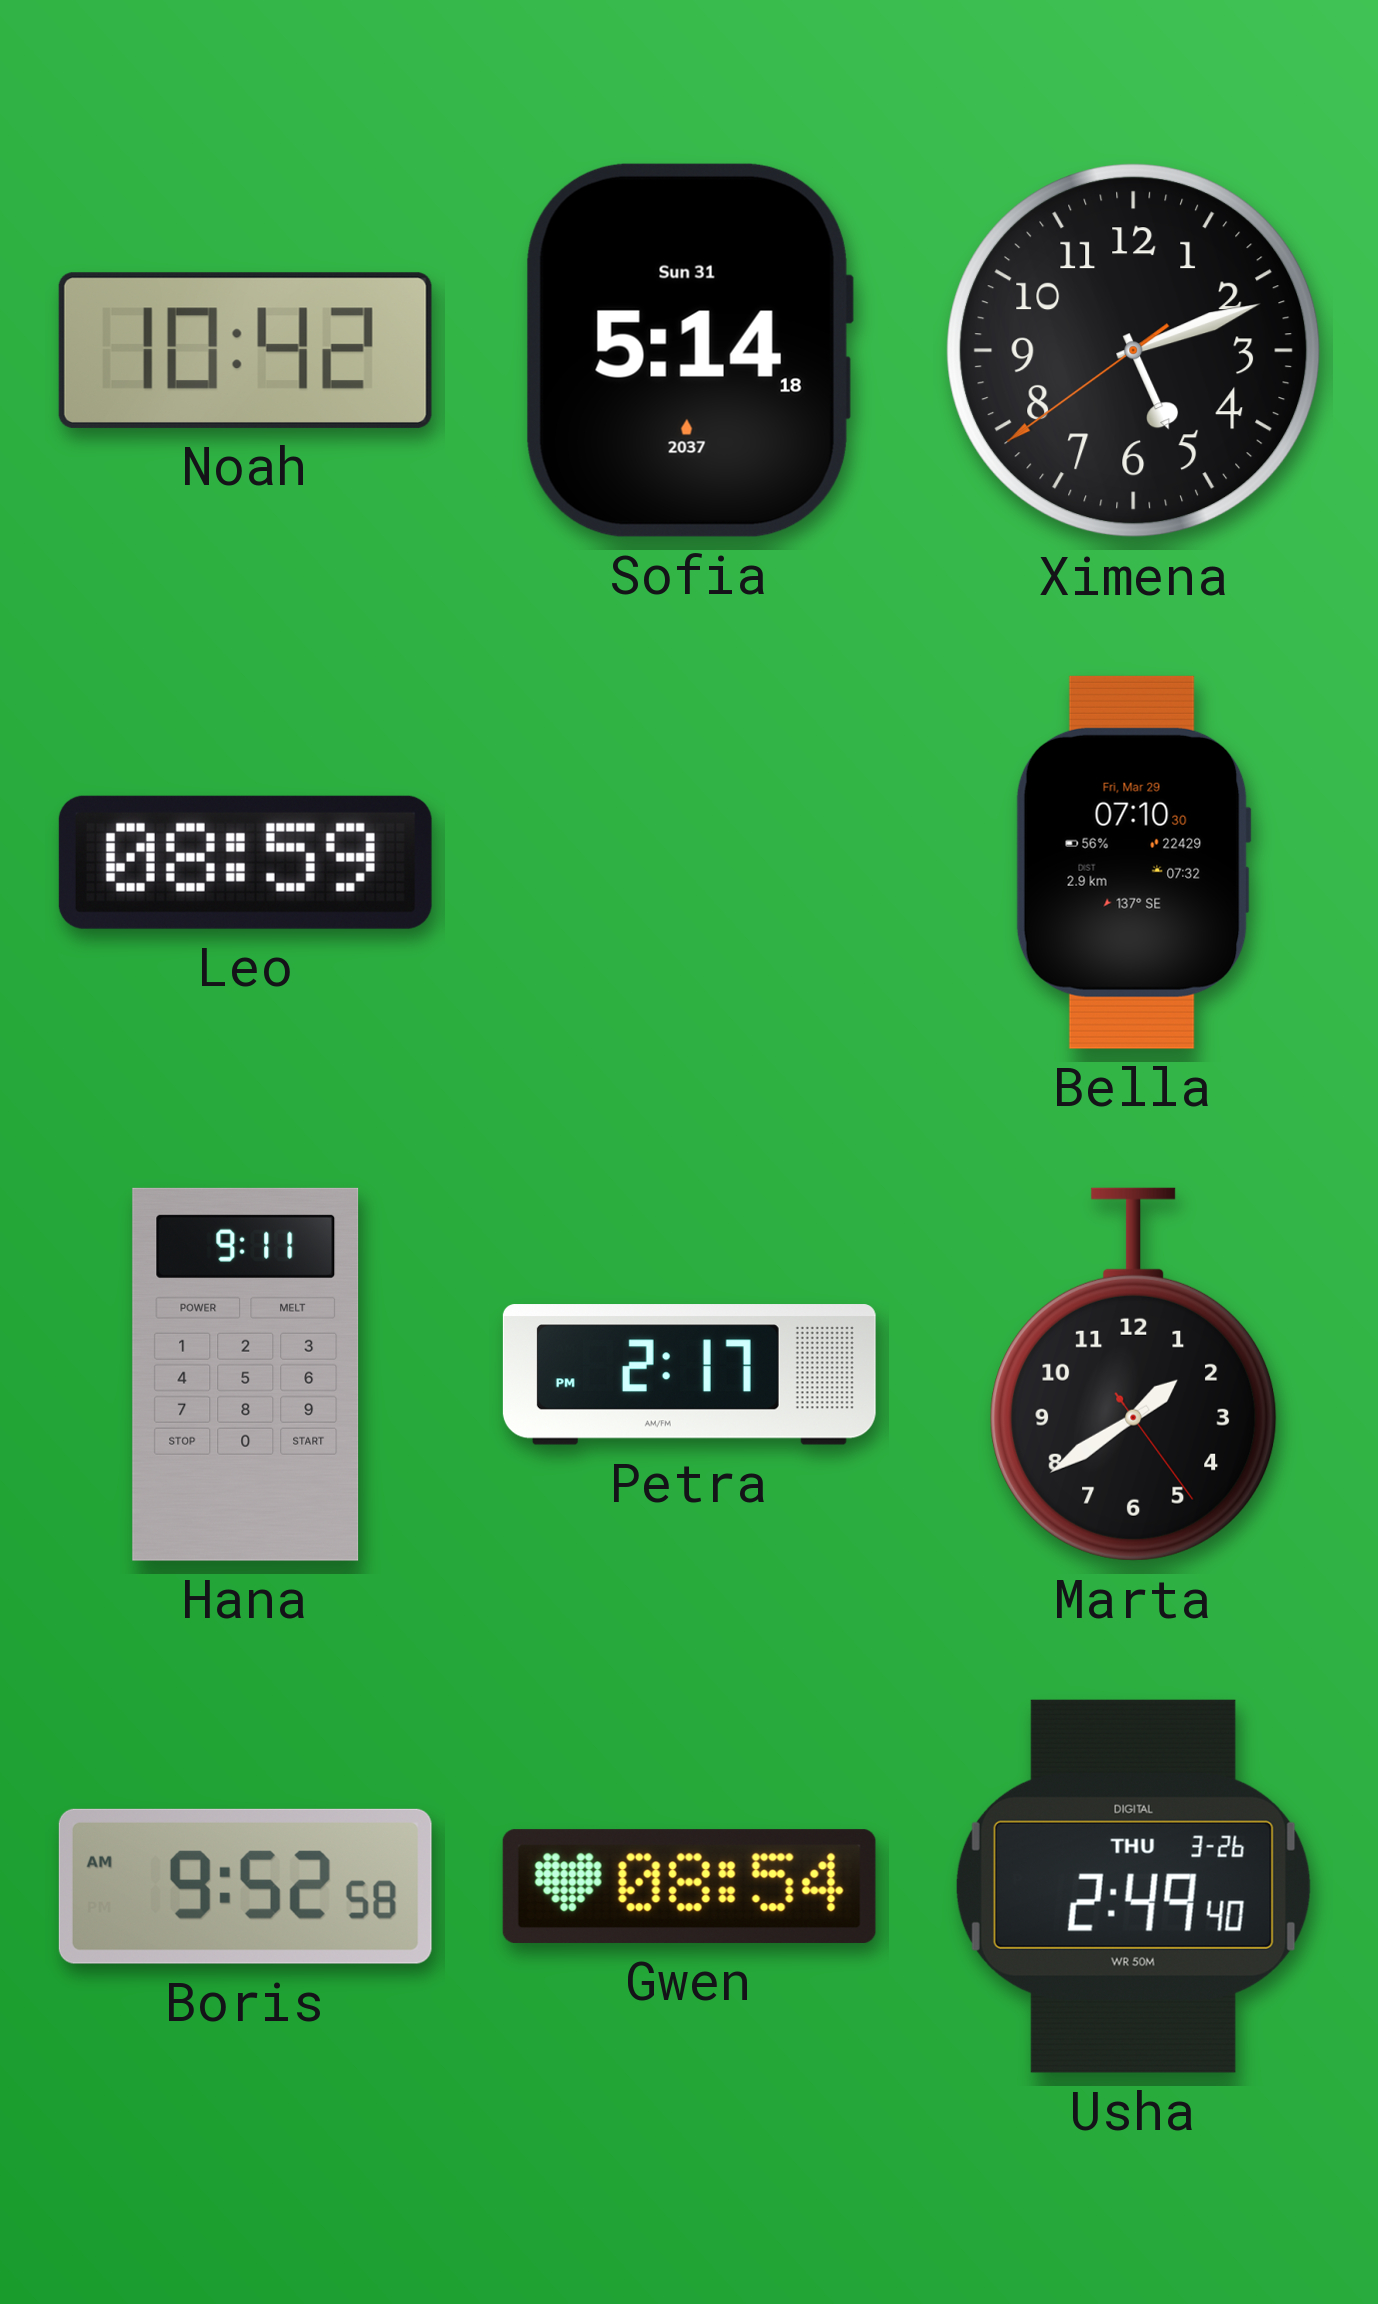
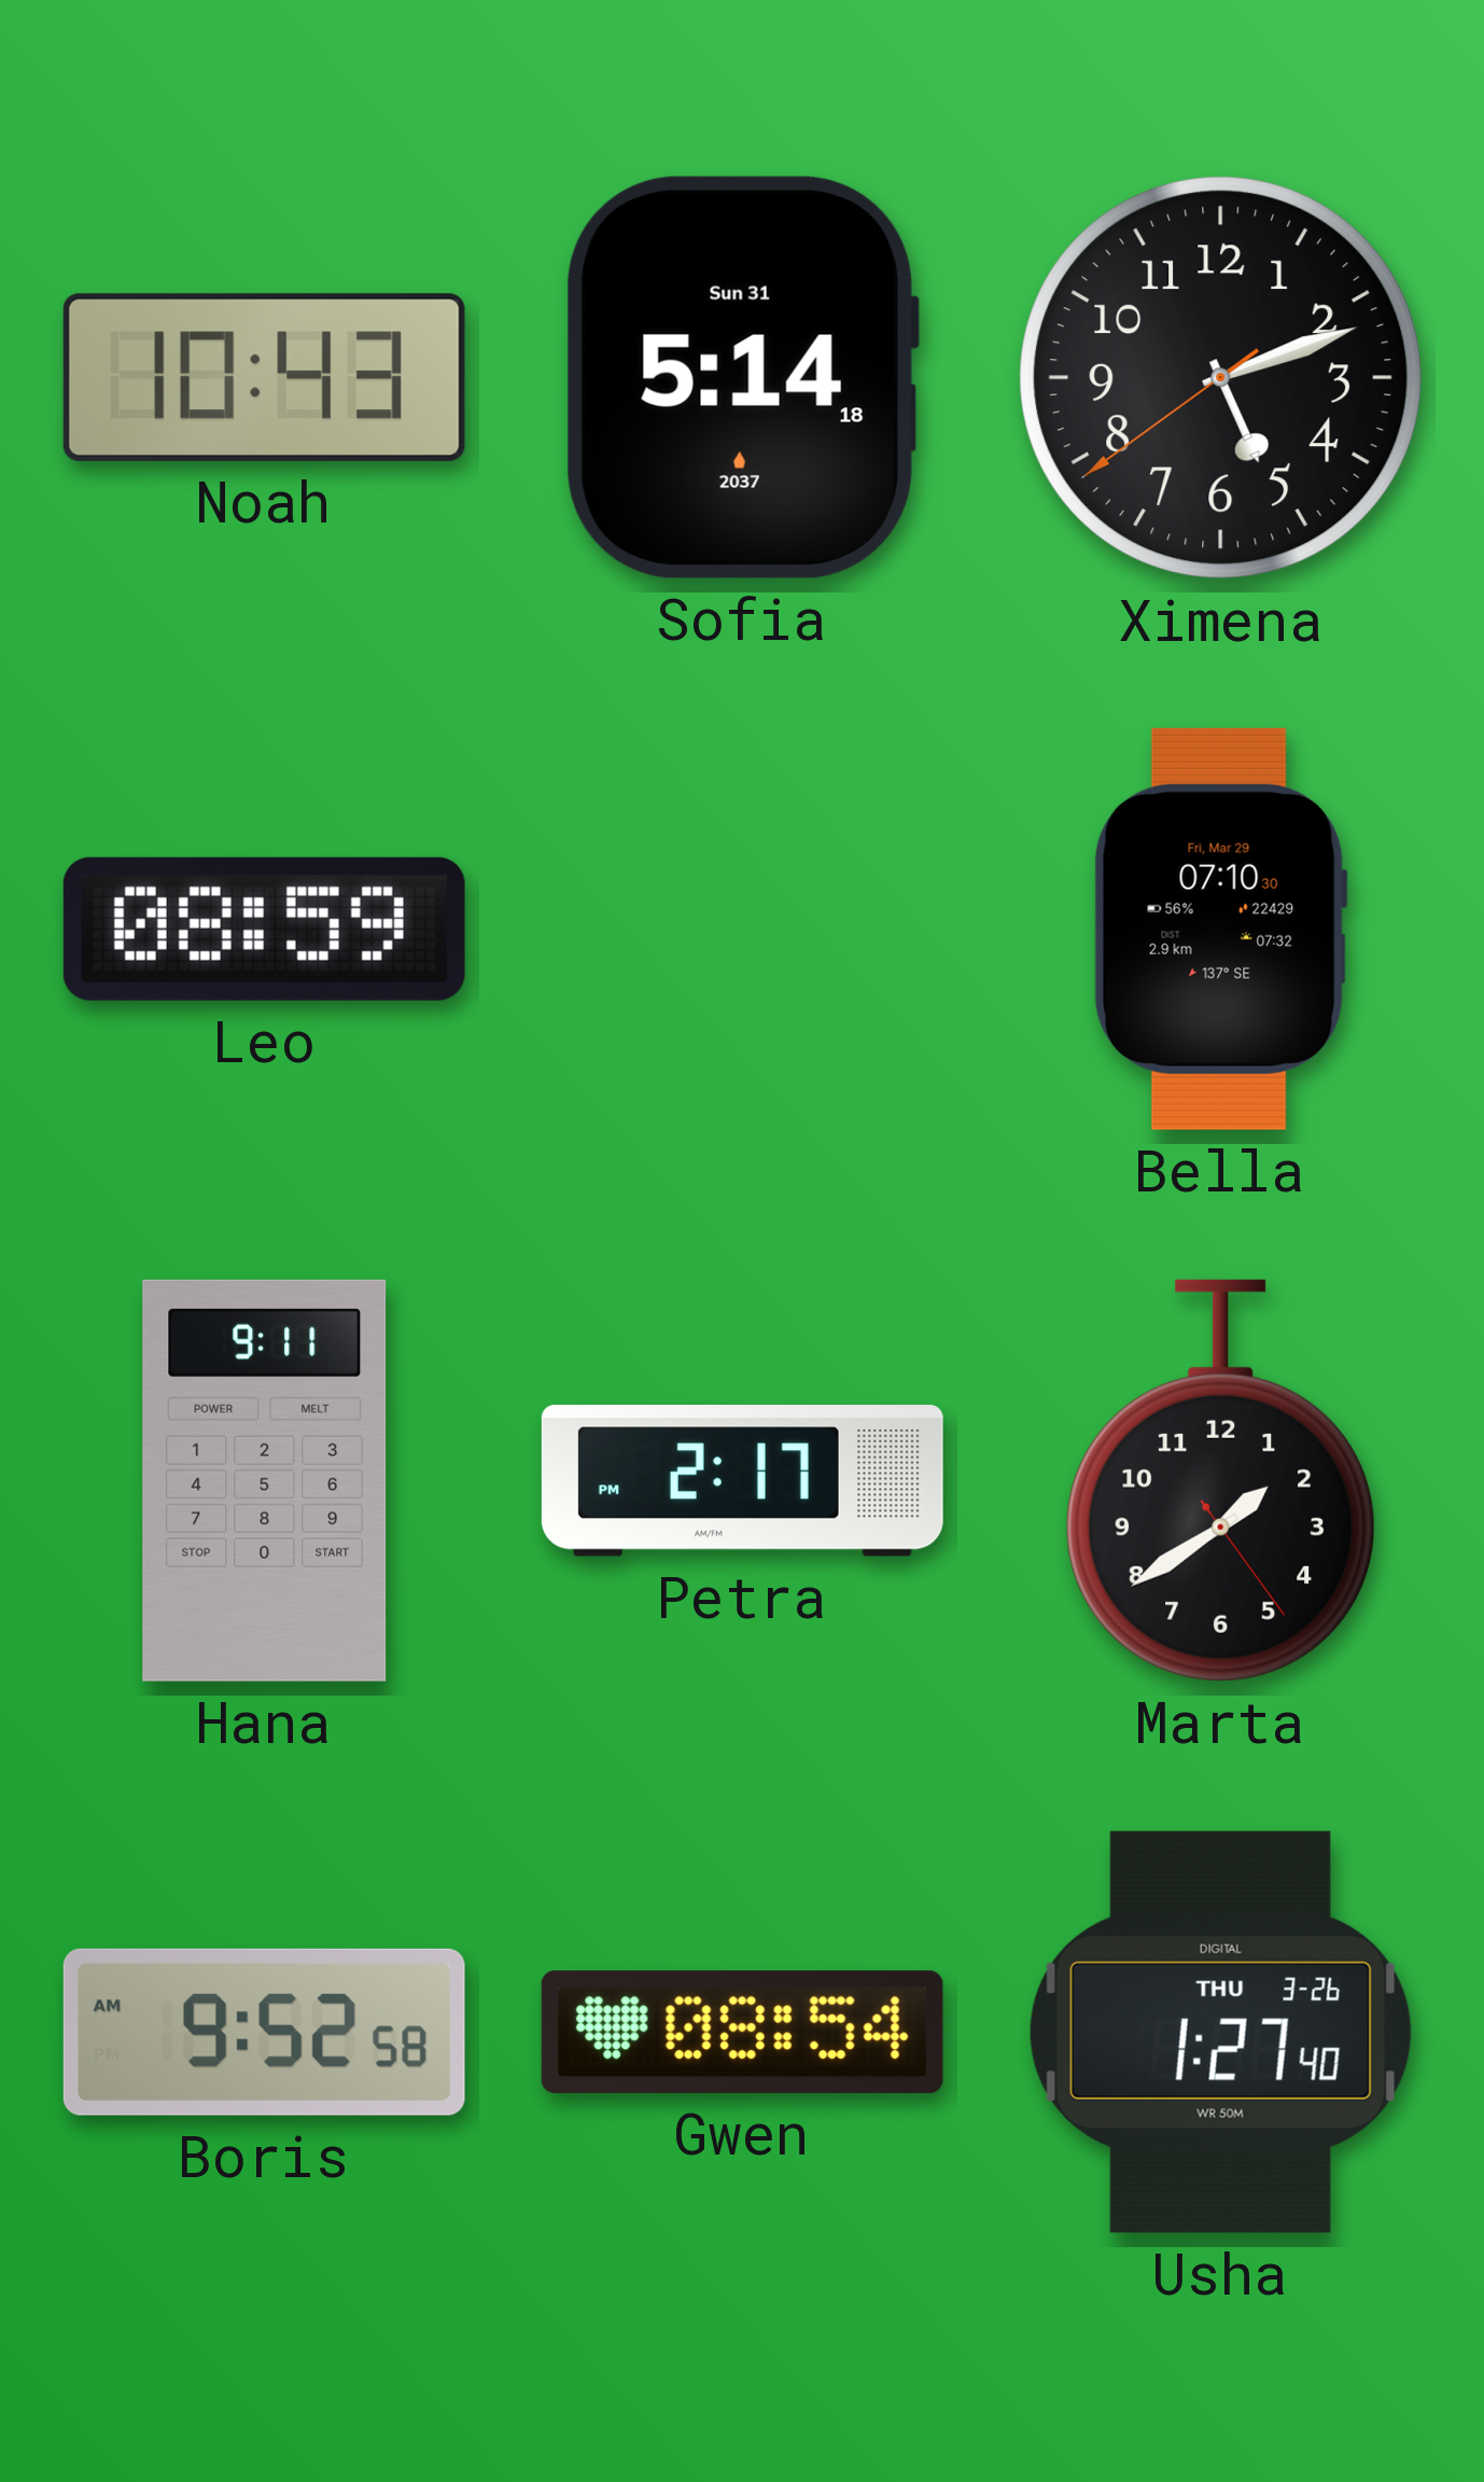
Noah: 10:42 -> 10:43
Usha: 2:49 -> 1:27
